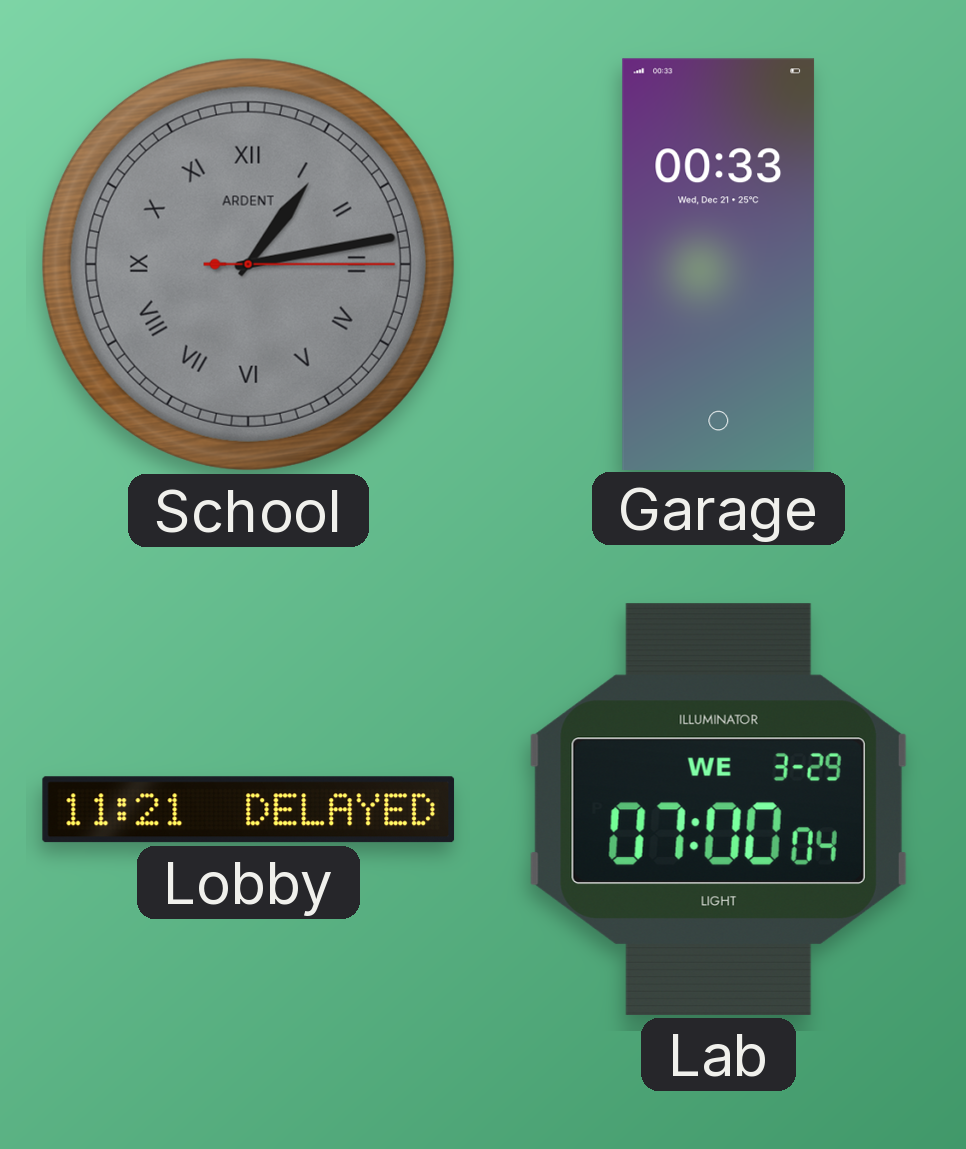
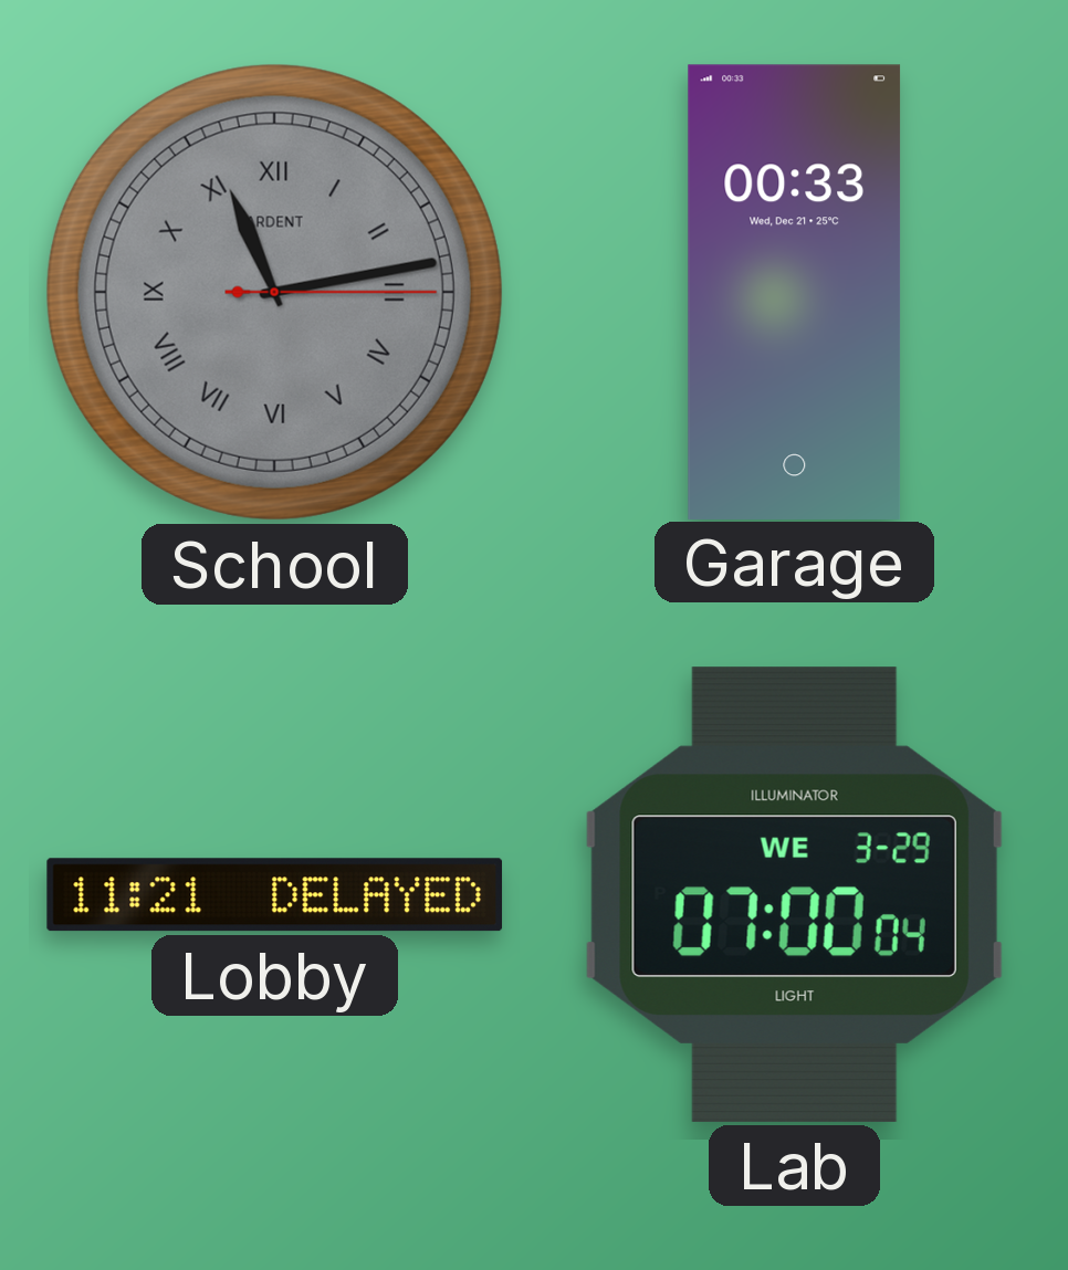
School: 1:13 -> 11:13
